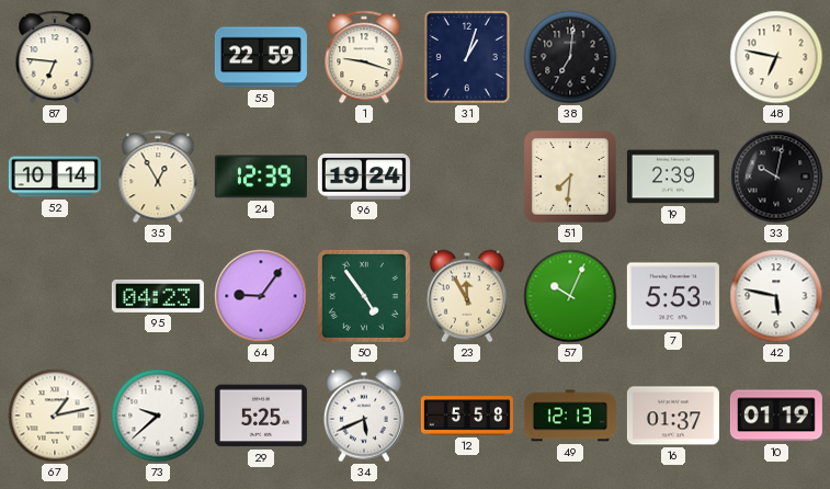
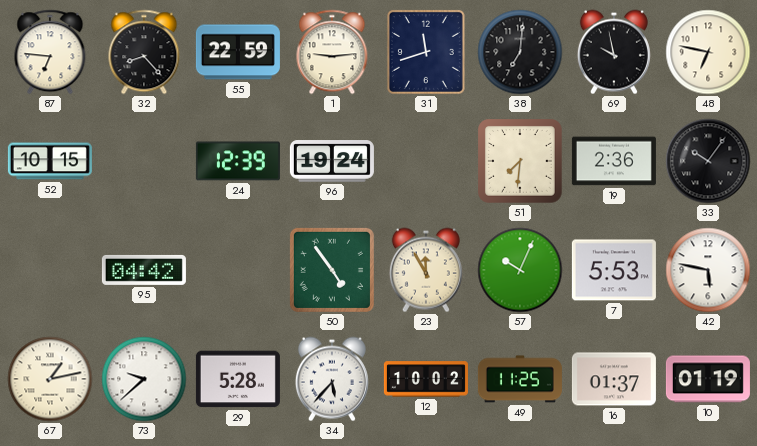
32: none -> 8:23
1: 9:18 -> 9:14
31: 1:03 -> 11:42
69: none -> 9:58
52: 10:14 -> 10:15
35: 12:55 -> none
19: 2:39 -> 2:36
33: 10:02 -> 10:06
95: 04:23 -> 04:42
64: 9:06 -> none
29: 5:25 -> 5:28
34: 5:41 -> 5:37
12: 5:58 -> 10:02
49: 12:13 -> 11:25
